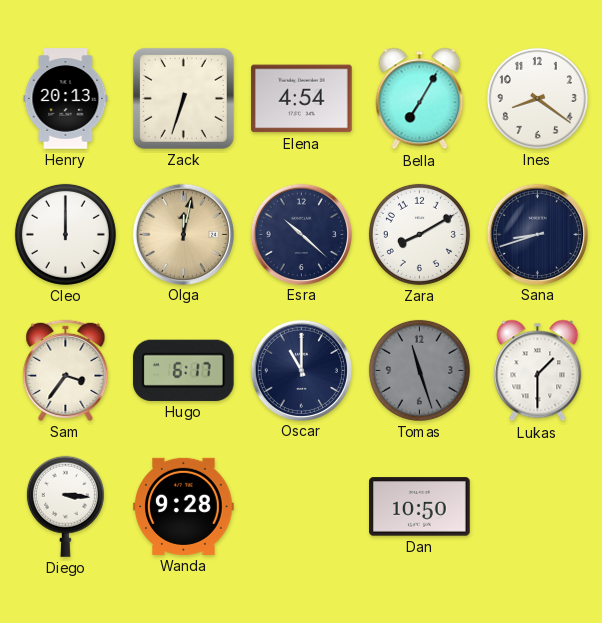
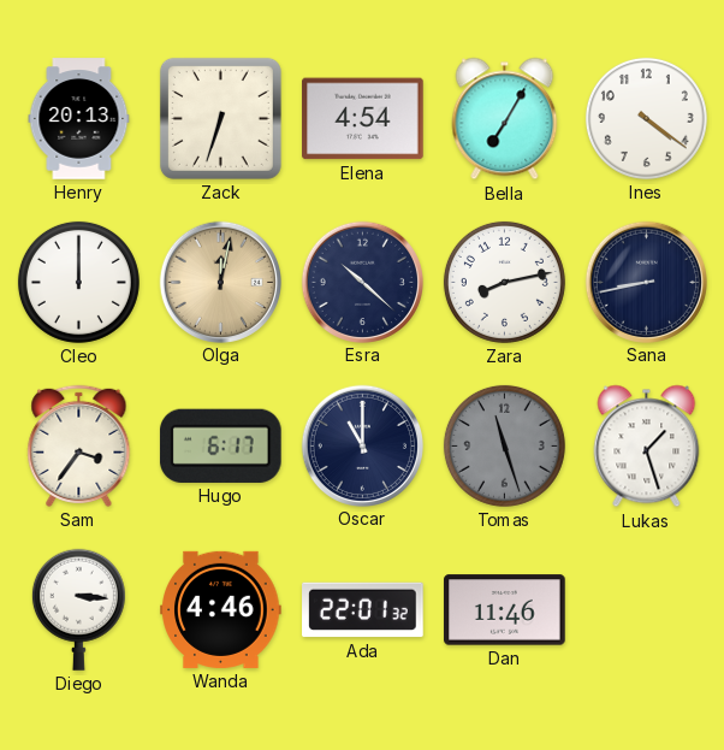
Ines: 8:21 -> 4:21
Zara: 8:10 -> 8:13
Sana: 8:42 -> 8:43
Lukas: 1:30 -> 1:27
Wanda: 9:28 -> 4:46
Ada: none -> 22:01
Dan: 10:50 -> 11:46
